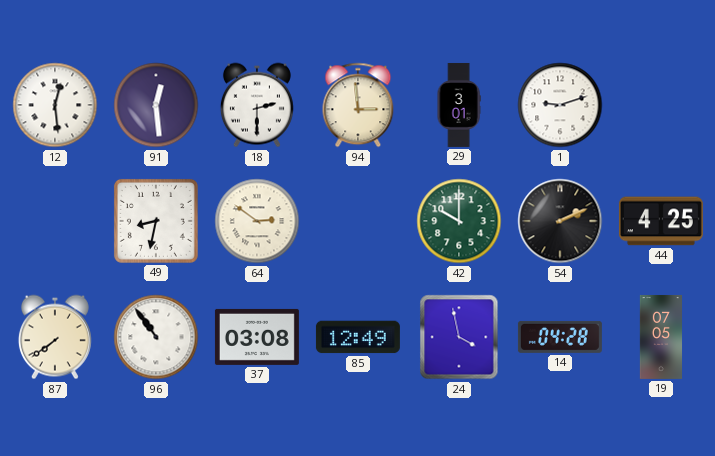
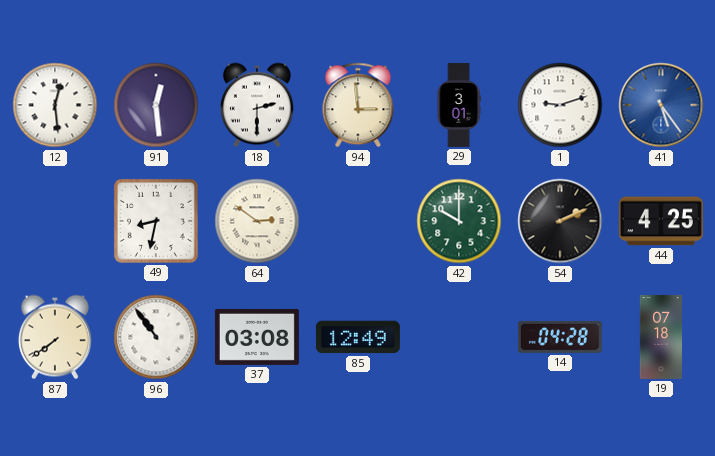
41: none -> 5:24
24: 3:58 -> none
19: 07:05 -> 07:18
